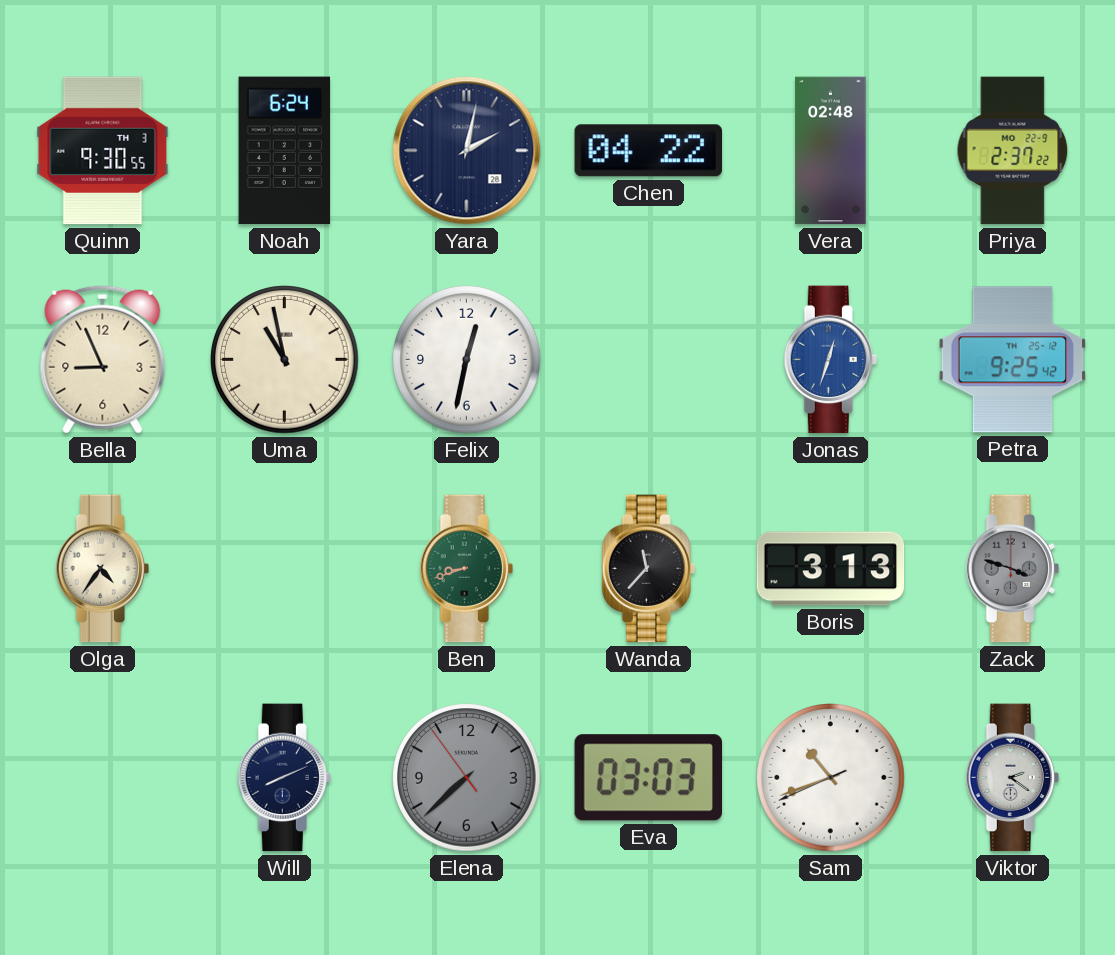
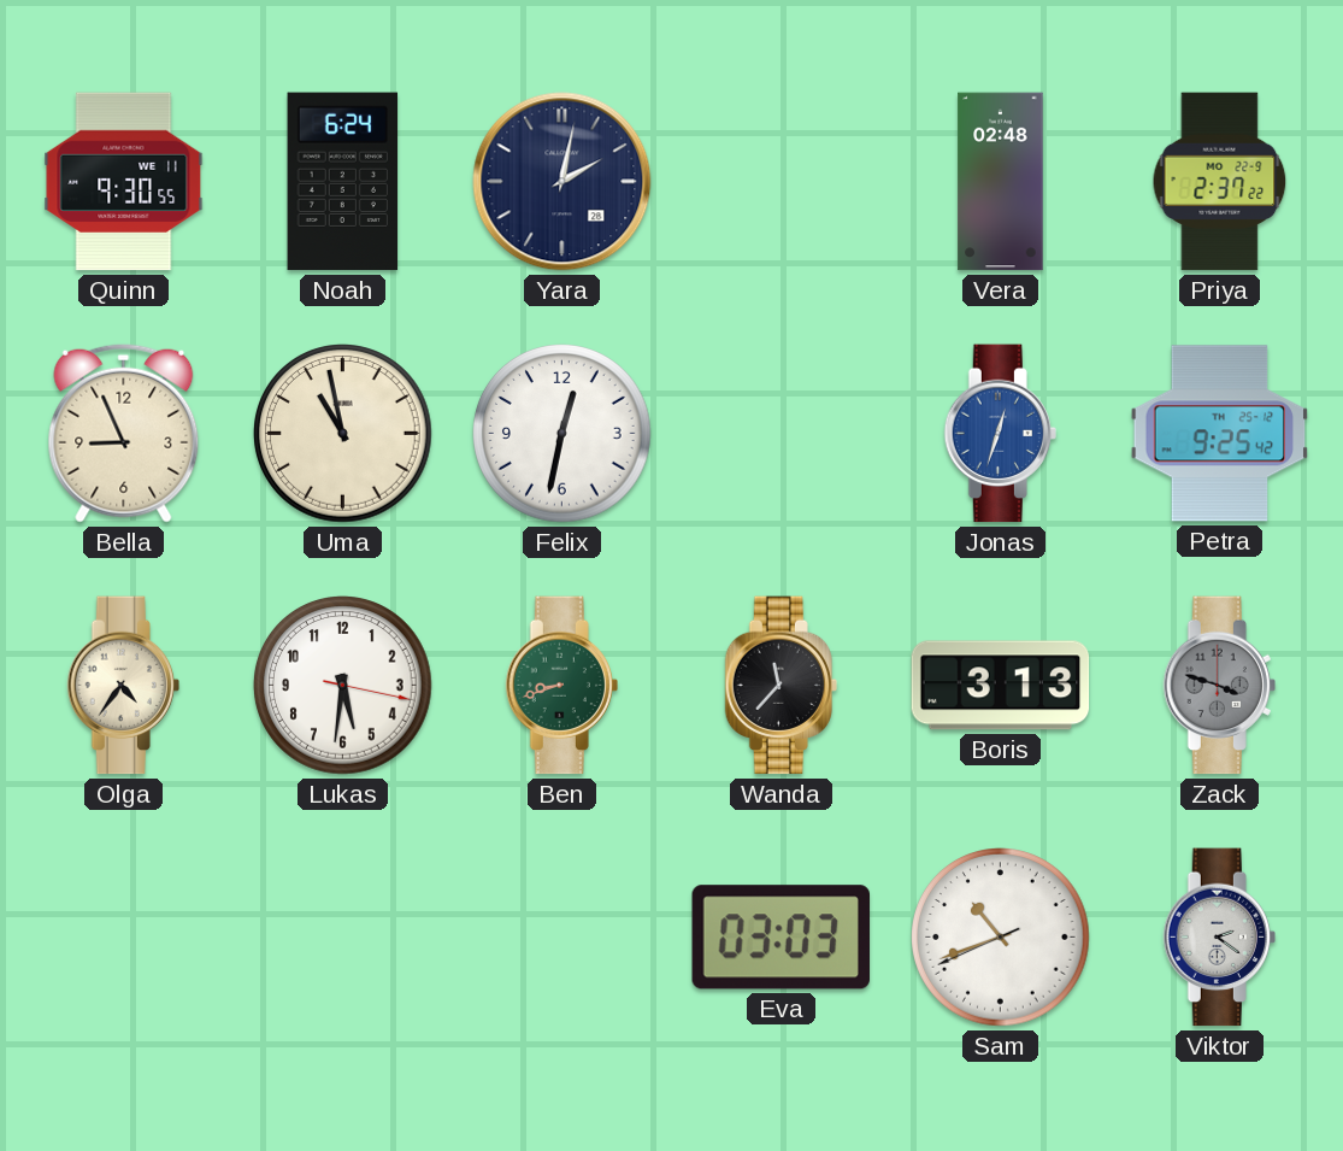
Quinn date: TH 3 -> WE 11
Chen: 04:22 -> none
Lukas: none -> 5:31
Will: 8:11 -> none
Elena: 7:37 -> none
